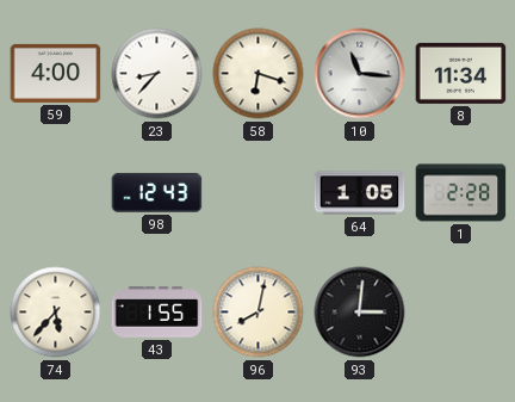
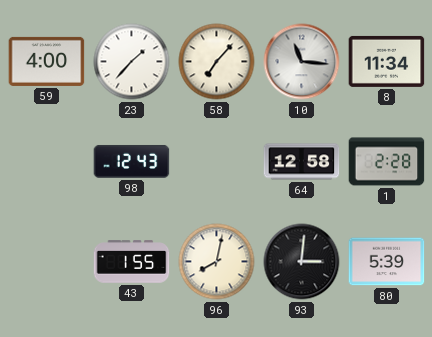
23: 8:37 -> 1:37
58: 6:18 -> 7:07
64: 1:05 -> 12:58
74: 5:37 -> none
80: none -> 5:39
